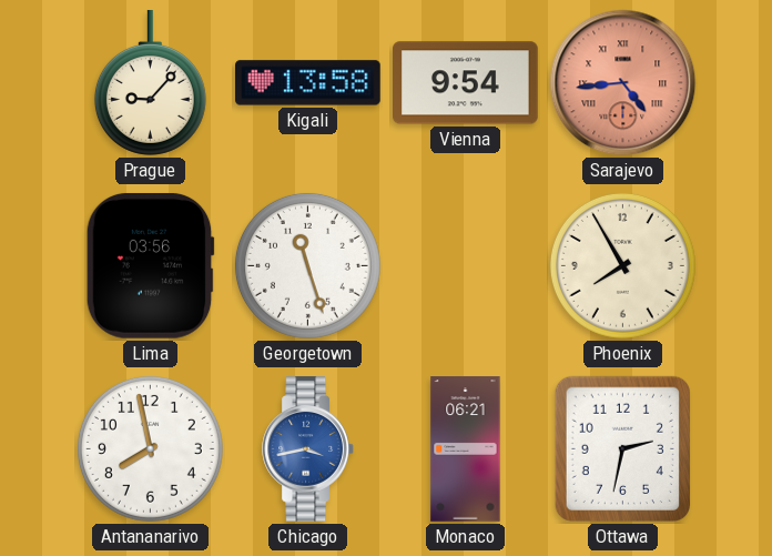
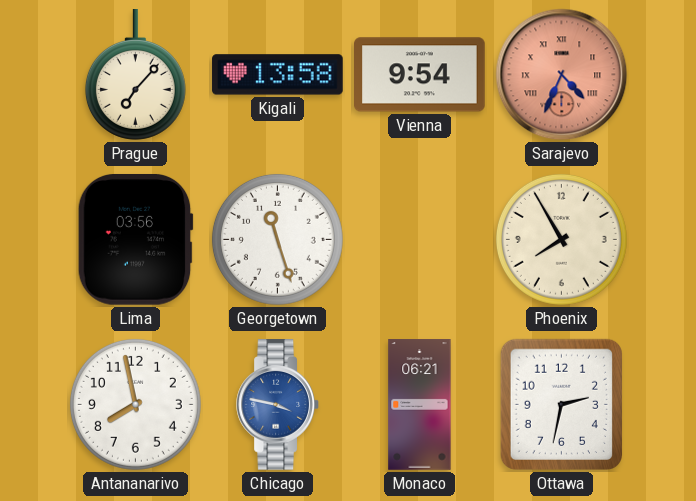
Prague: 9:07 -> 7:07
Sarajevo: 4:44 -> 4:34
Chicago: 3:43 -> 3:47
